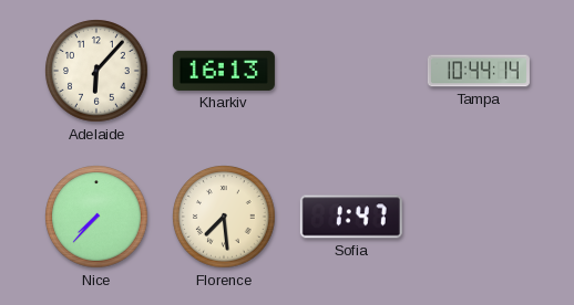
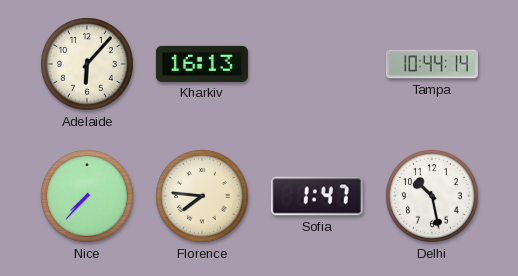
Florence: 7:29 -> 7:46
Delhi: none -> 10:28
